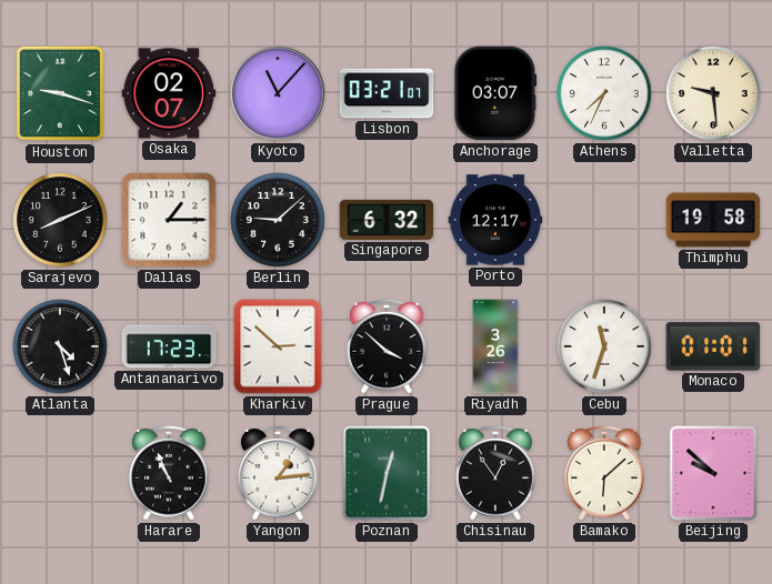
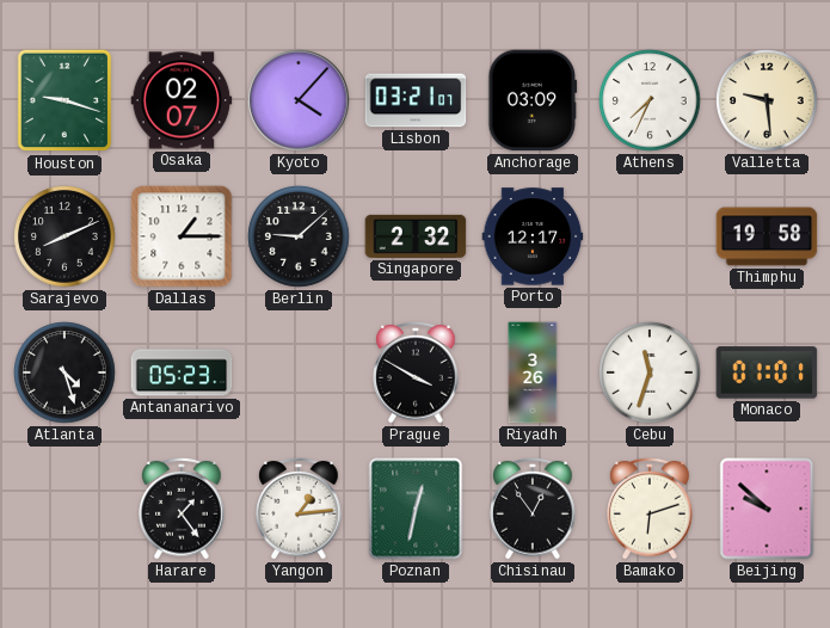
Kyoto: 11:07 -> 4:07
Anchorage: 03:07 -> 03:09
Singapore: 6:32 -> 2:32
Antananarivo: 17:23 -> 05:23
Kharkiv: 2:52 -> none
Prague: 3:52 -> 3:50
Harare: 10:56 -> 1:24
Bamako: 6:08 -> 6:12
